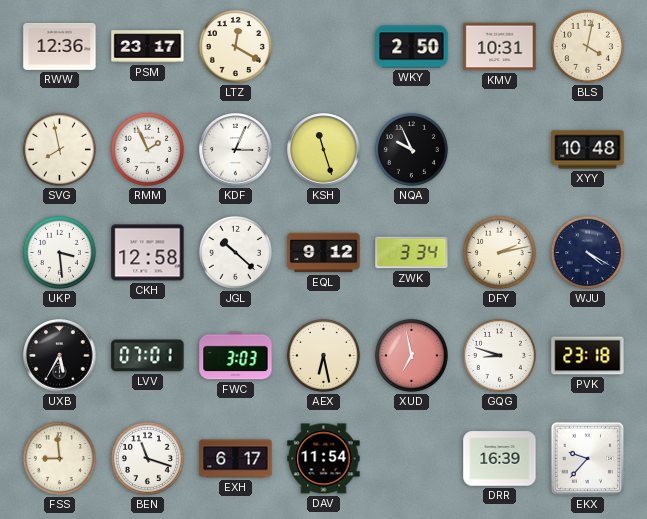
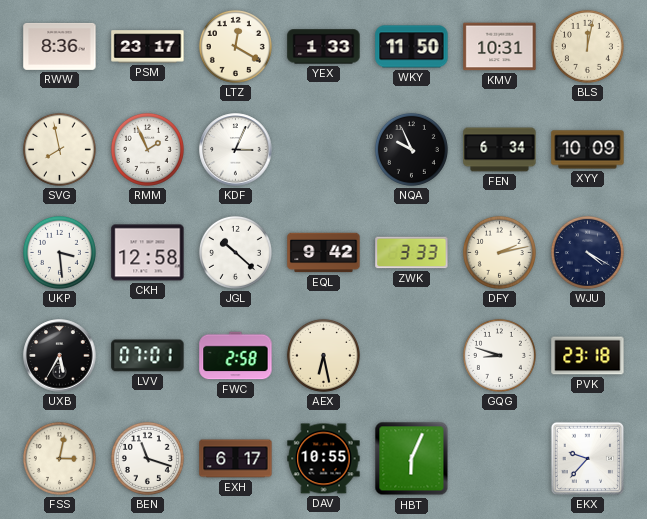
RWW: 12:36 -> 8:36
YEX: none -> 1:33
WKY: 2:50 -> 11:50
BLS: 4:02 -> 12:02
KSH: 11:27 -> none
FEN: none -> 6:34
XYY: 10:48 -> 10:09
EQL: 9:12 -> 9:42
ZWK: 3:34 -> 3:33
FWC: 3:03 -> 2:58
XUD: 6:58 -> none
FSS: 8:59 -> 3:02
DAV: 11:54 -> 10:55
HBT: none -> 6:04
DRR: 16:39 -> none
